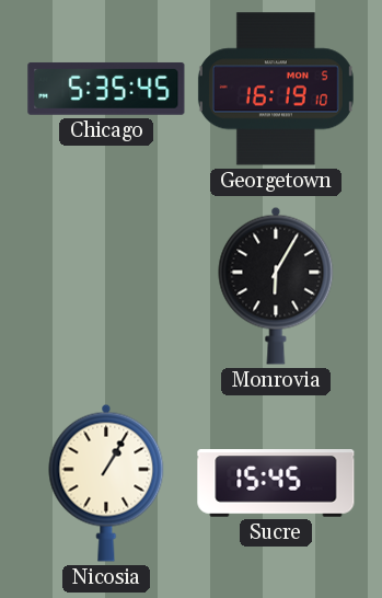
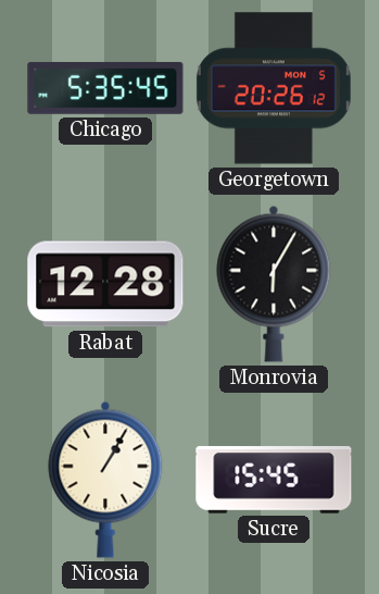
Georgetown: 16:19 -> 20:26
Rabat: none -> 12:28
